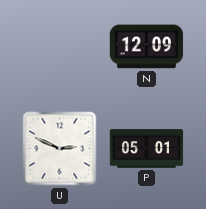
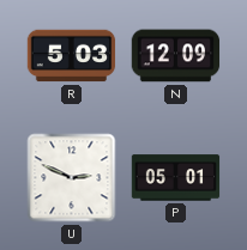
R: none -> 5:03
